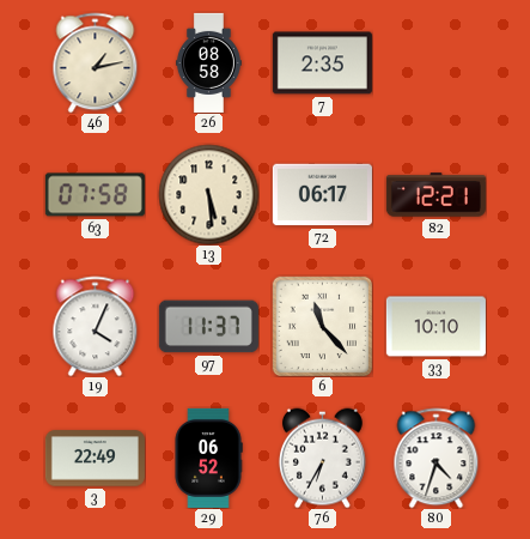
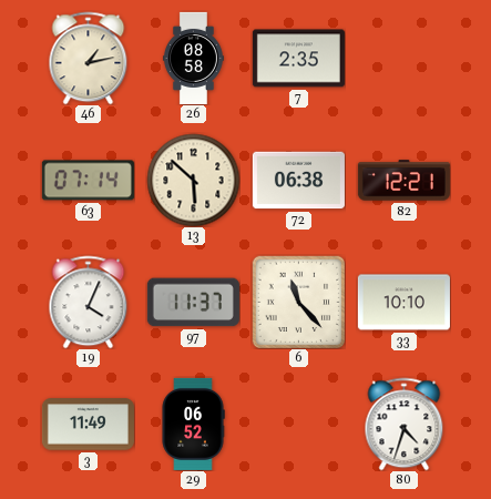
63: 07:58 -> 07:14
13: 5:29 -> 5:52
72: 06:17 -> 06:38
3: 22:49 -> 11:49
76: 6:35 -> none
